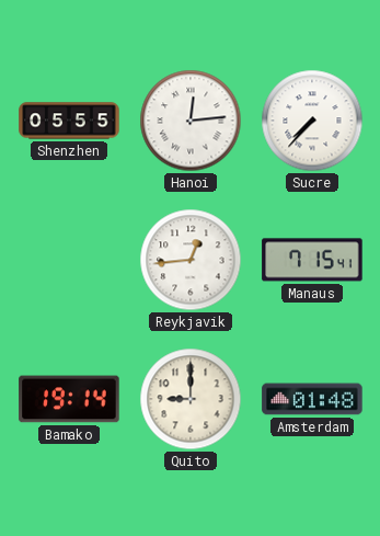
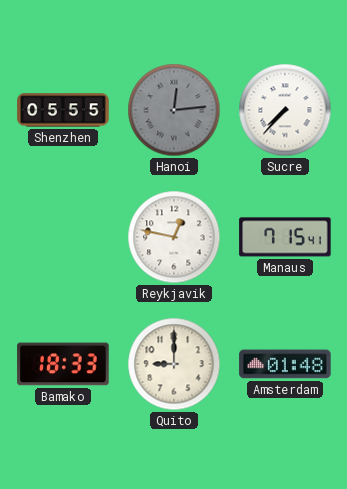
Hanoi dial: white -> grey
Reykjavik: 12:44 -> 12:47
Bamako: 19:14 -> 18:33
